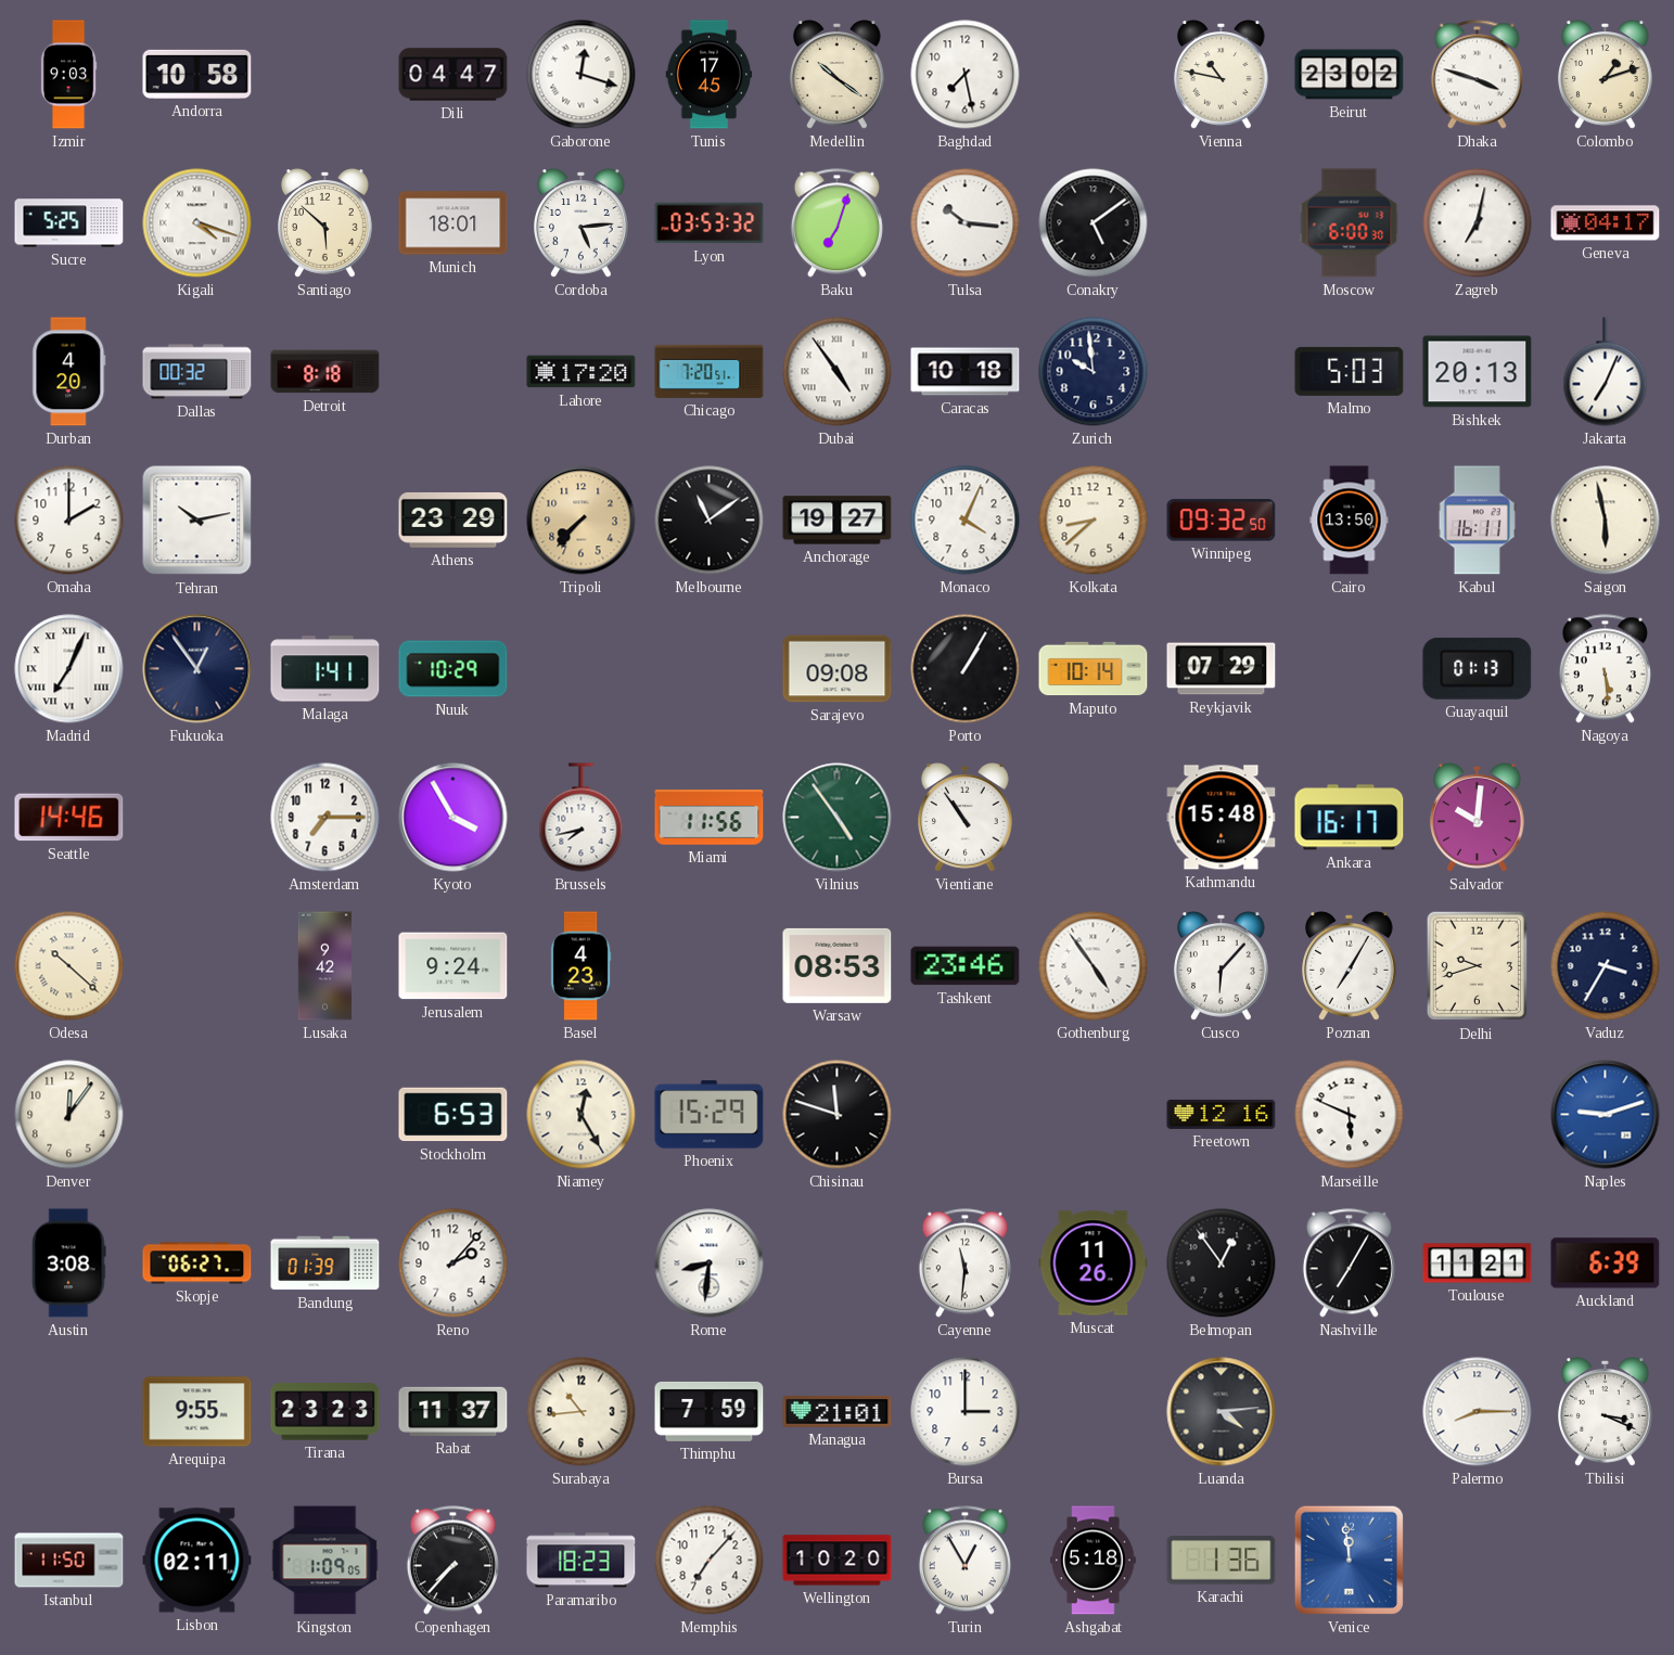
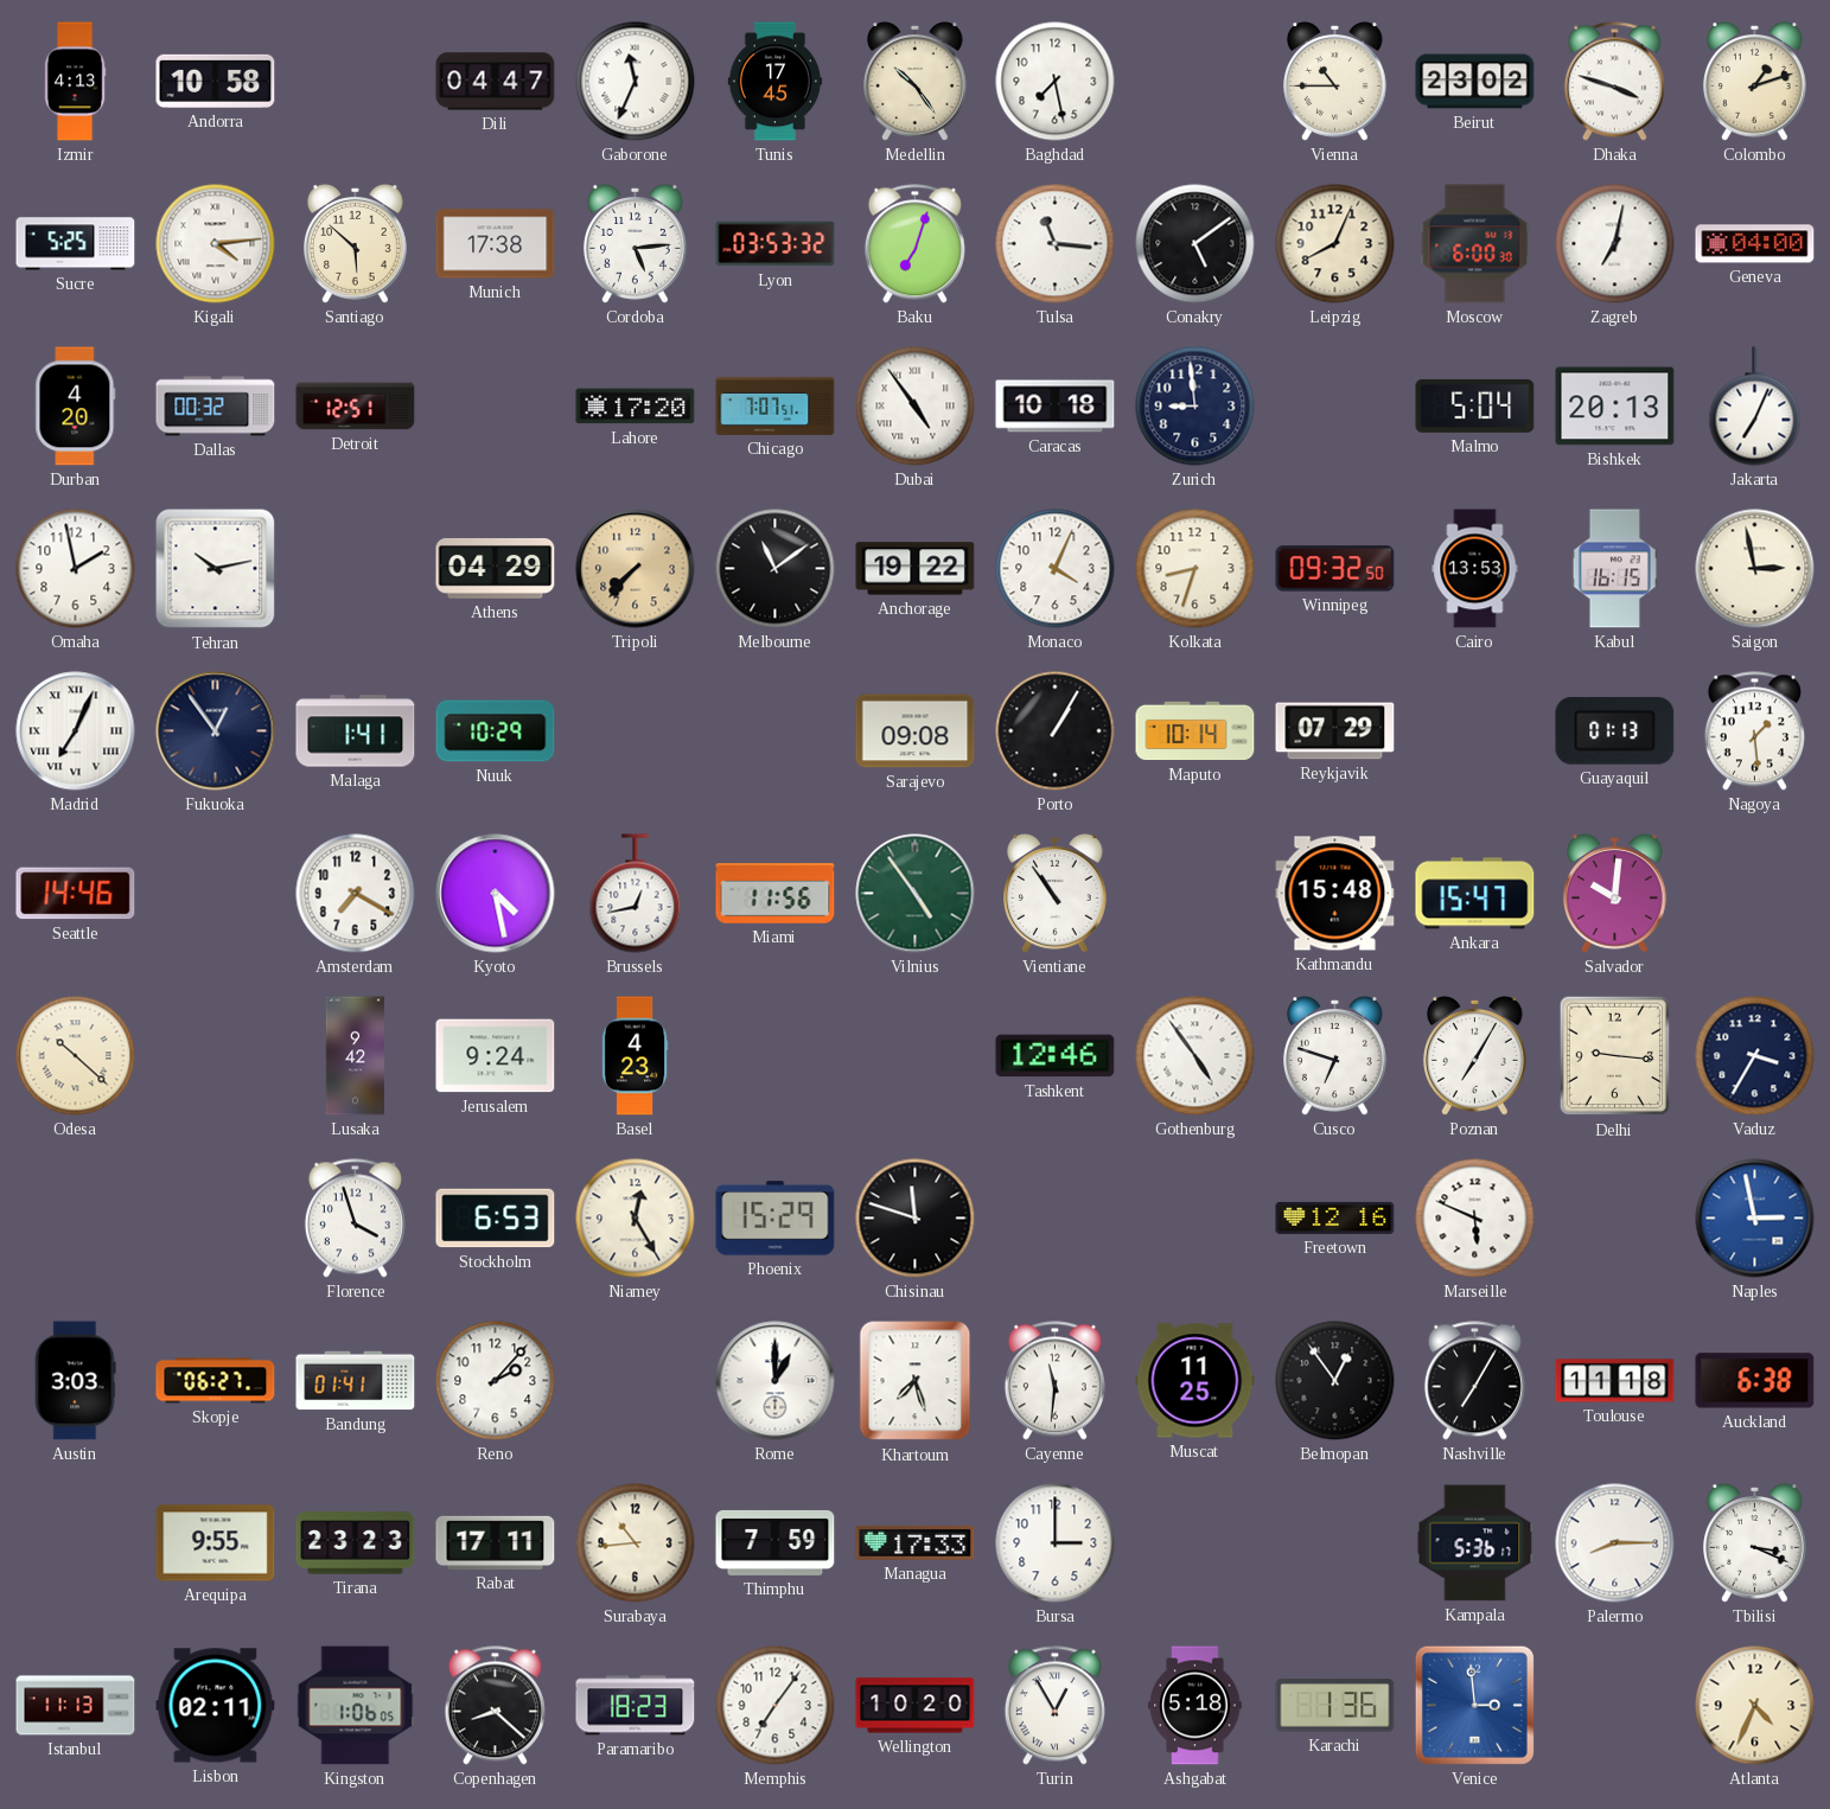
Izmir: 9:03 -> 4:13
Gaborone: 12:18 -> 11:34
Medellin: 10:21 -> 10:24
Vienna: 10:47 -> 10:45
Kigali: 4:18 -> 4:14
Munich: 18:01 -> 17:38
Tulsa: 10:16 -> 11:16
Leipzig: none -> 8:04
Geneva: 04:17 -> 04:00
Detroit: 8:18 -> 12:51
Chicago: 7:20 -> 7:07
Zurich: 9:59 -> 8:59
Malmo: 5:03 -> 5:04
Omaha: 2:00 -> 1:58
Athens: 23:29 -> 04:29
Anchorage: 19:27 -> 19:22
Kolkata: 8:38 -> 8:33
Cairo: 13:50 -> 13:53
Kabul: 16:11 -> 16:15
Saigon: 5:58 -> 2:58
Nagoya: 5:29 -> 1:29
Amsterdam: 7:15 -> 7:20
Kyoto: 3:55 -> 4:28
Brussels: 7:43 -> 12:43
Ankara: 16:17 -> 15:47
Warsaw: 08:53 -> none
Tashkent: 23:46 -> 12:46
Cusco: 6:07 -> 6:48
Delhi: 9:42 -> 9:16
Denver: 12:06 -> none
Florence: none -> 3:57
Naples: 9:12 -> 2:58
Austin: 3:08 -> 3:03
Bandung: 01:39 -> 01:41
Rome: 8:31 -> 1:00
Khartoum: none -> 7:27
Muscat: 11:26 -> 11:25
Toulouse: 11:21 -> 11:18
Auckland: 6:39 -> 6:38
Rabat: 11:37 -> 17:11
Managua: 21:01 -> 17:33
Luanda: 4:14 -> none
Kampala: none -> 5:36
Istanbul: 11:50 -> 11:13
Kingston: 1:09 -> 1:06
Copenhagen: 7:37 -> 8:22
Memphis: 7:07 -> 7:06
Venice: 11:59 -> 2:59
Atlanta: none -> 4:34
